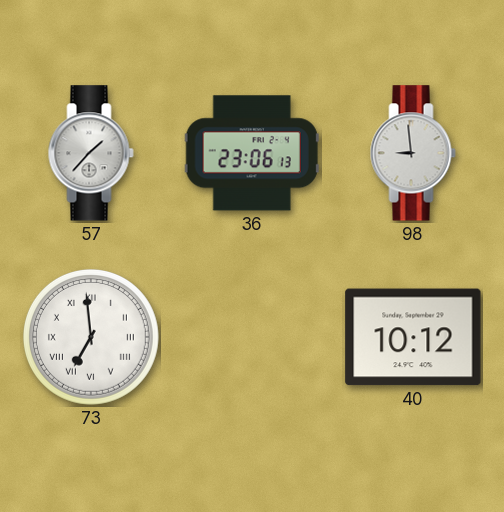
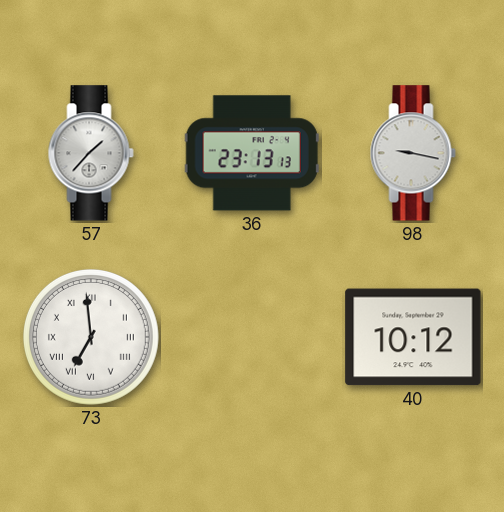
36: 23:06 -> 23:13
98: 8:59 -> 9:17
